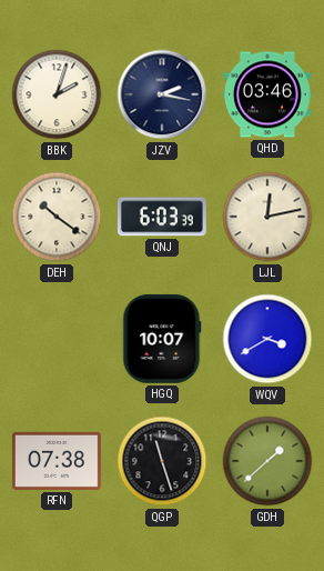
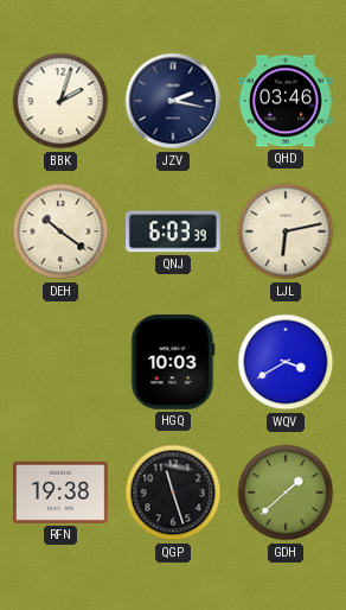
LJL: 12:13 -> 6:13
HGQ: 10:07 -> 10:03
RFN: 07:38 -> 19:38
